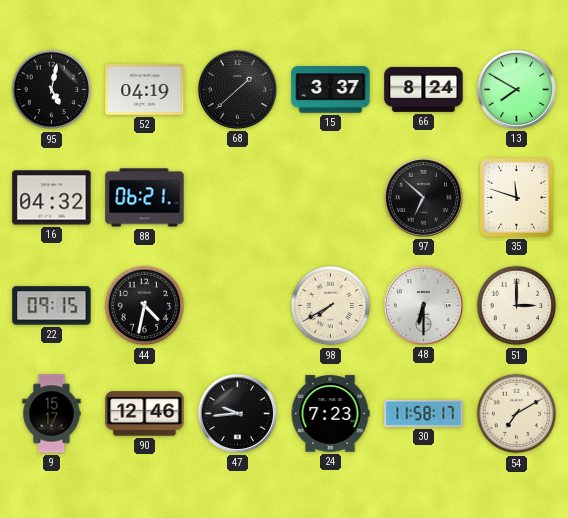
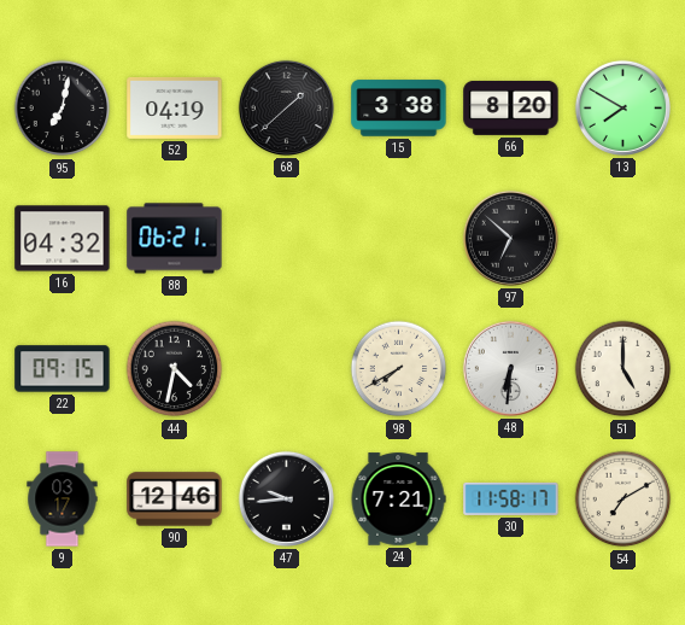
95: 5:02 -> 7:02
15: 3:37 -> 3:38
66: 8:24 -> 8:20
35: 11:48 -> none
48: 6:30 -> 6:31
51: 3:00 -> 5:00
9: 15:17 -> 03:17
24: 7:23 -> 7:21
